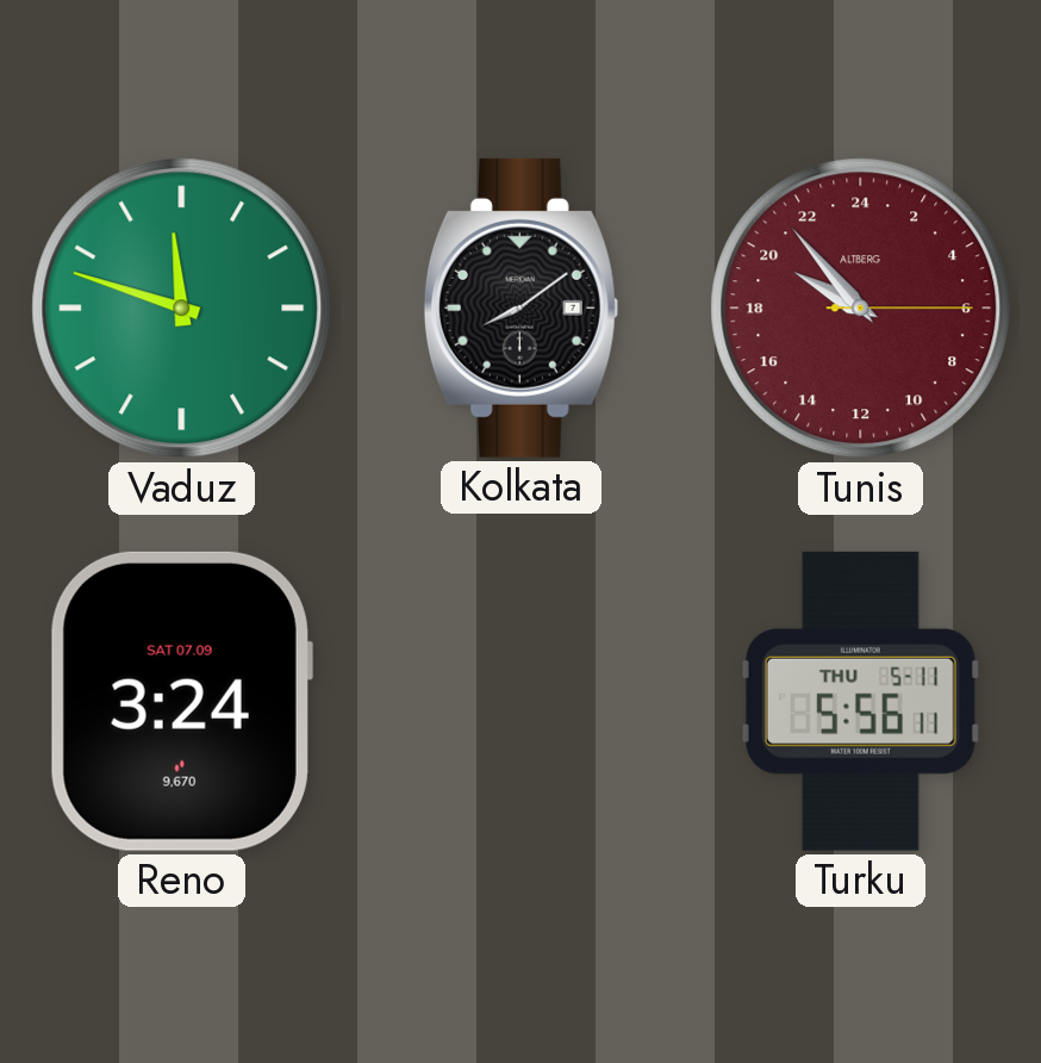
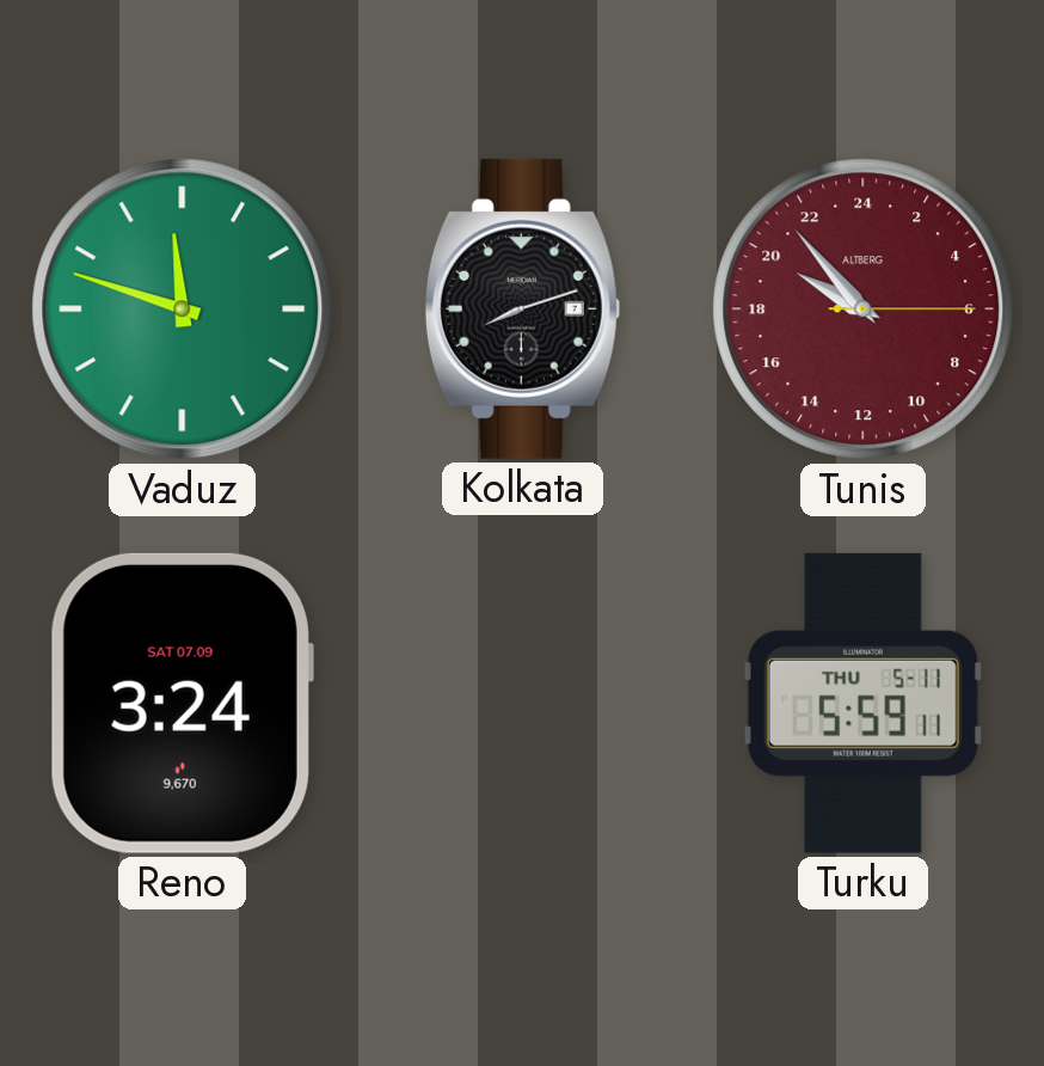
Kolkata: 8:09 -> 8:12
Turku: 5:56 -> 5:59
